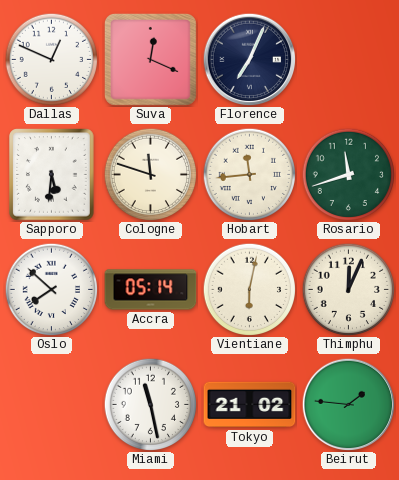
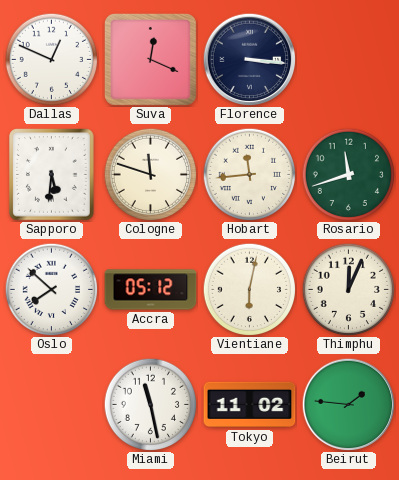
Florence: 7:04 -> 3:16
Accra: 05:14 -> 05:12
Tokyo: 21:02 -> 11:02
